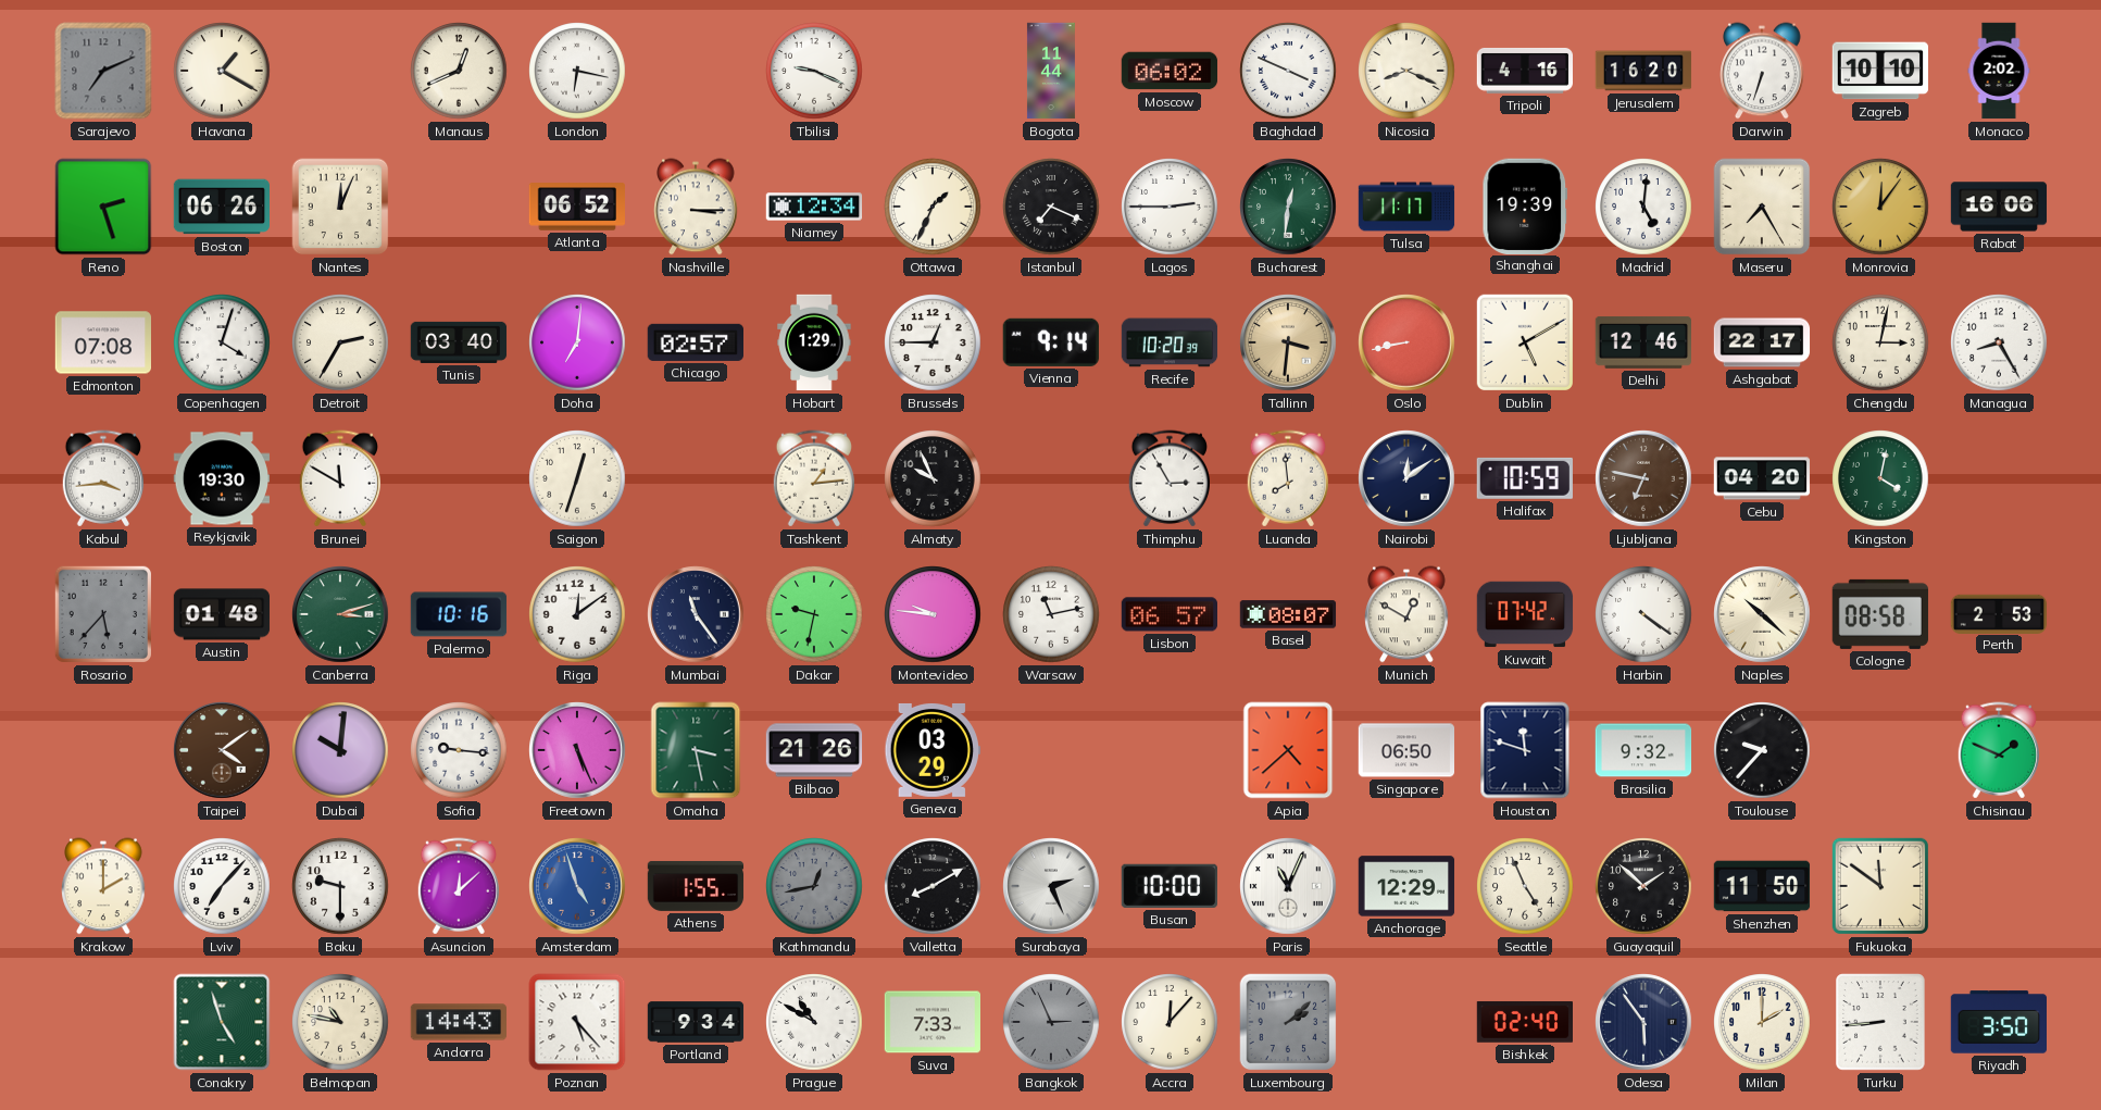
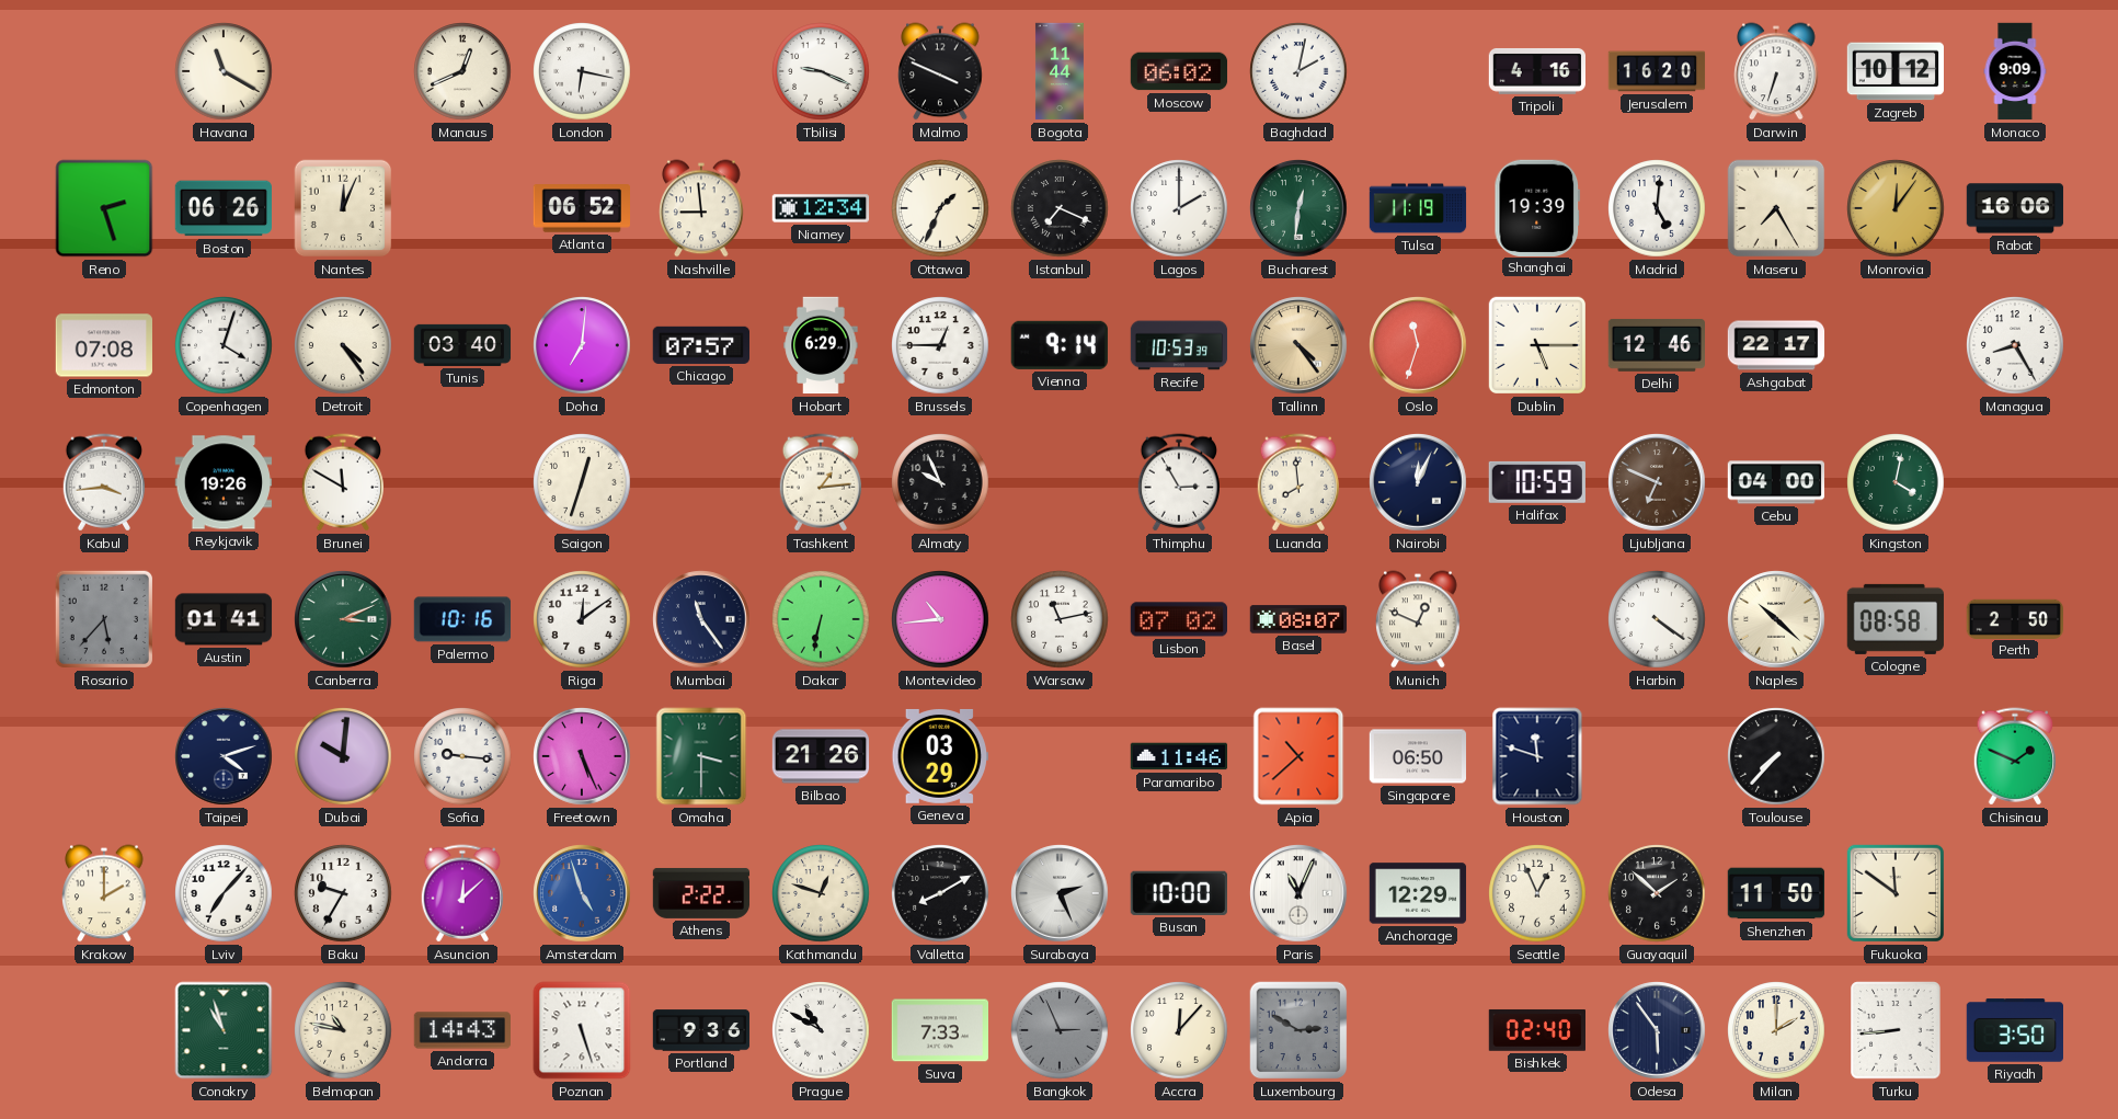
Sarajevo: 7:11 -> none
Havana: 1:20 -> 11:20
Malmo: none -> 3:49
Baghdad: 3:49 -> 2:02
Nicosia: 8:19 -> none
Zagreb: 10:10 -> 10:12
Monaco: 2:02 -> 9:09
Nashville: 3:15 -> 8:59
Lagos: 2:45 -> 2:00
Tulsa: 11:17 -> 11:19
Detroit: 2:35 -> 4:24
Chicago: 02:57 -> 07:57
Hobart: 1:29 -> 6:29
Recife: 10:20 -> 10:53
Tallinn: 3:31 -> 4:24
Oslo: 8:43 -> 11:33
Dublin: 5:10 -> 5:15
Chengdu: 3:02 -> none
Reykjavik: 19:30 -> 19:26
Nairobi: 12:09 -> 12:04
Ljubljana: 6:47 -> 6:49
Cebu: 04:20 -> 04:00
Austin: 01:48 -> 01:41
Canberra: 3:12 -> 3:11
Dakar: 9:32 -> 6:32
Montevideo: 9:46 -> 10:44
Lisbon: 06:57 -> 07:02
Munich: 12:50 -> 12:49
Kuwait: 07:42 -> none
Perth: 2:53 -> 2:50
Taipei: 4:09 -> 4:12
Taipei dial: brown -> navy
Omaha: 3:28 -> 3:30
Paramaribo: none -> 11:46
Apia: 4:38 -> 10:38
Brasilia: 9:32 -> none
Toulouse: 9:37 -> 7:37
Baku: 9:30 -> 9:35
Athens: 1:55 -> 2:22
Kathmandu: 12:43 -> 12:48
Kathmandu dial: grey -> cream
Seattle: 4:56 -> 12:56
Conakry: 4:57 -> 10:57
Poznan: 5:23 -> 5:27
Portland: 9:34 -> 9:36
Luxembourg: 2:08 -> 2:50
